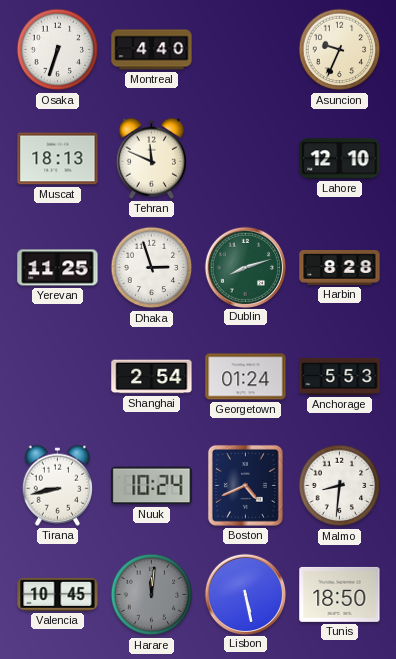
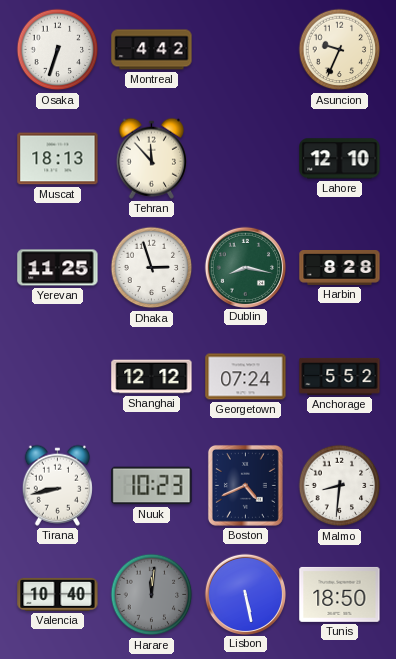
Montreal: 4:40 -> 4:42
Tehran: 11:49 -> 11:53
Dublin: 8:12 -> 8:17
Shanghai: 2:54 -> 12:12
Georgetown: 01:24 -> 07:24
Anchorage: 5:53 -> 5:52
Nuuk: 10:24 -> 10:23
Valencia: 10:45 -> 10:40
